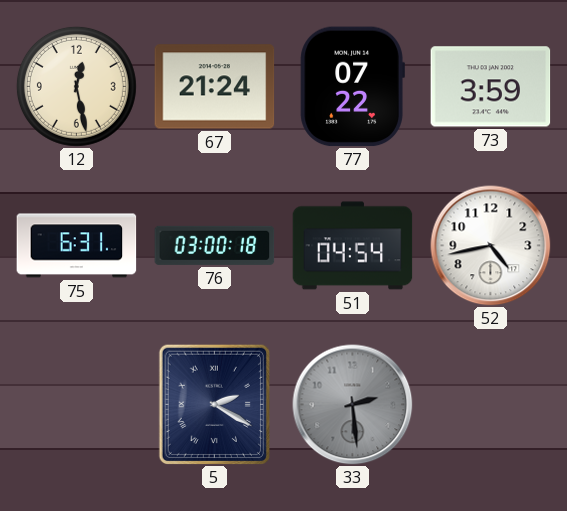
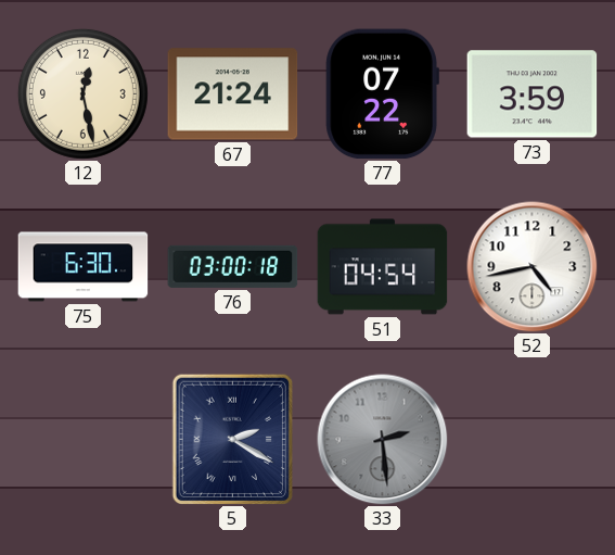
75: 6:31 -> 6:30
